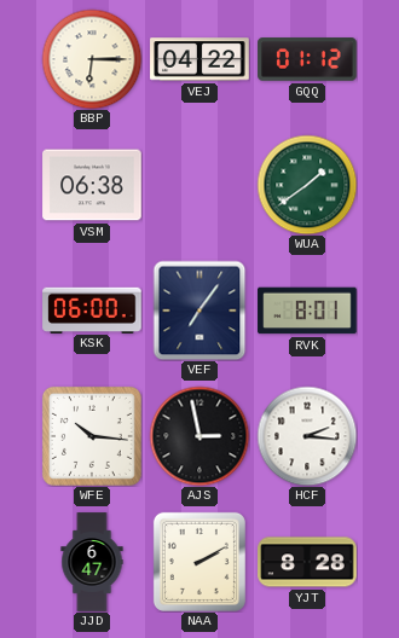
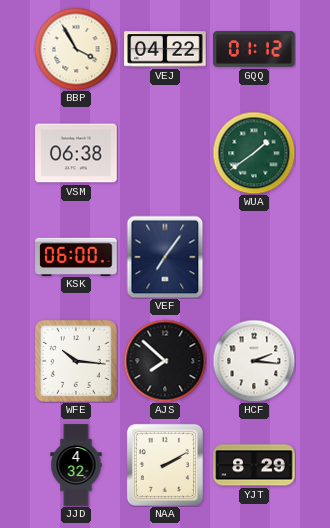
BBP: 6:15 -> 3:55
RVK: 8:01 -> none
AJS: 2:58 -> 7:52
JJD: 6:47 -> 4:32
YJT: 8:28 -> 8:29
